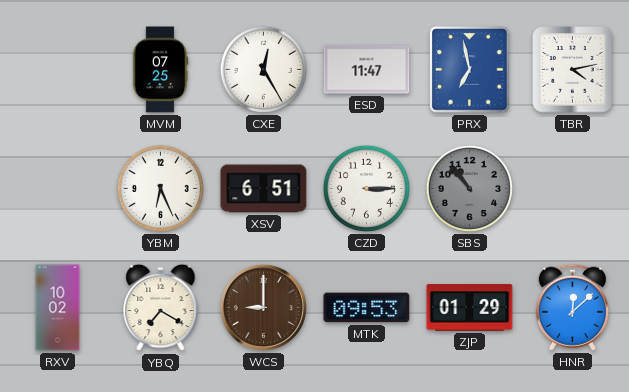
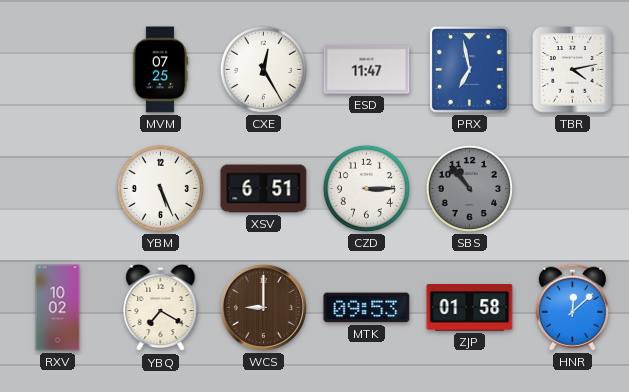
YBM: 6:26 -> 5:26
ZJP: 01:29 -> 01:58
